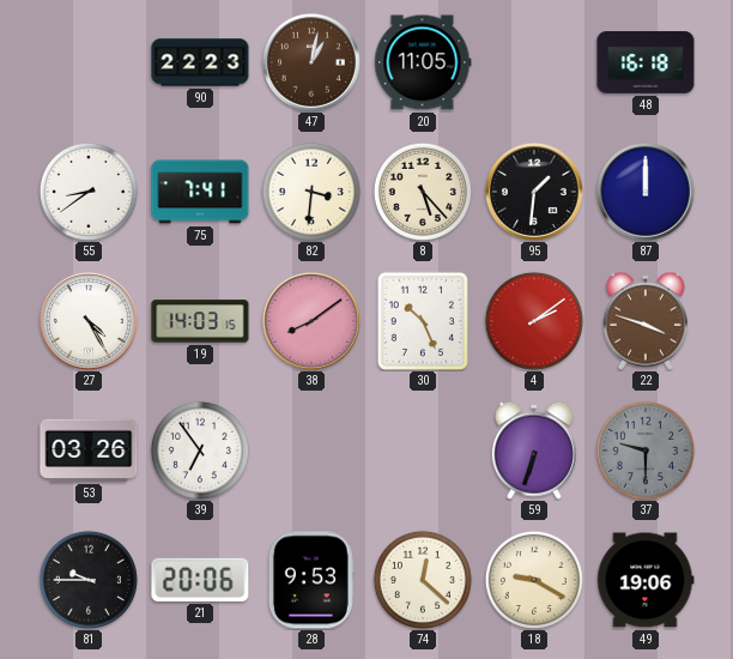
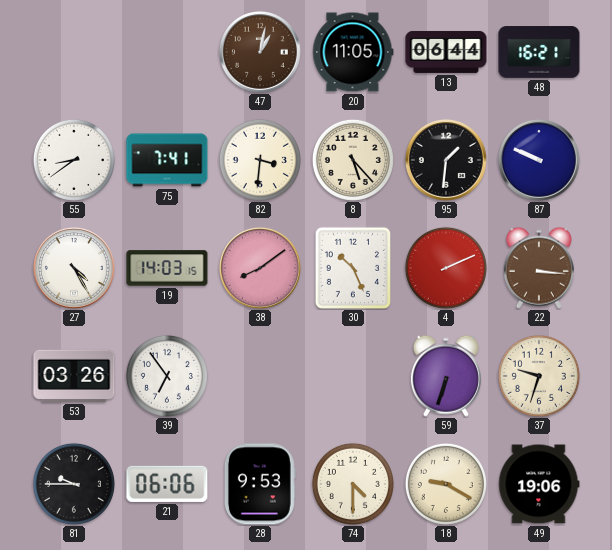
90: 22:23 -> none
13: none -> 06:44
48: 16:18 -> 16:21
87: 12:00 -> 9:49
4: 2:09 -> 2:11
22: 3:48 -> 3:16
37: 9:30 -> 9:33
37 dial: grey -> cream
21: 20:06 -> 06:06
74: 12:22 -> 4:30
